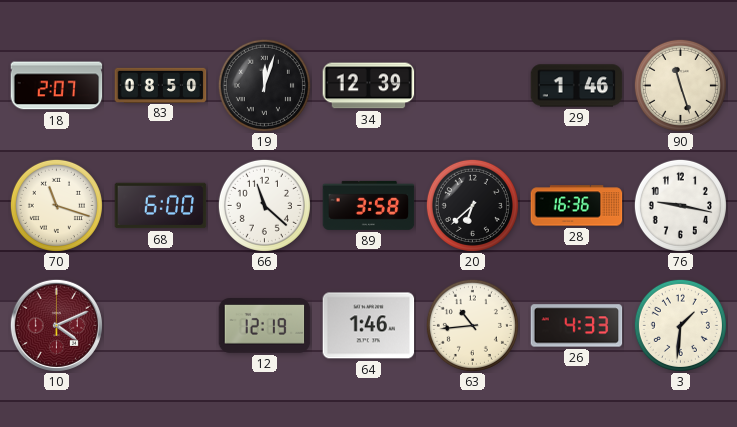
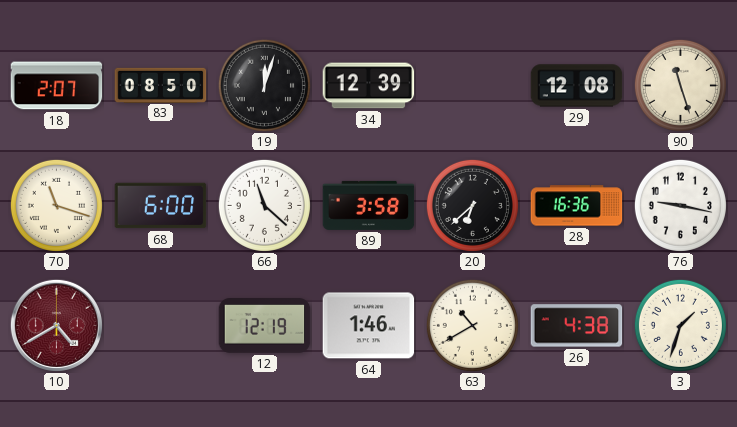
29: 1:46 -> 12:08
10: 4:11 -> 4:40
63: 10:44 -> 10:40
26: 4:33 -> 4:38
3: 1:31 -> 1:33
